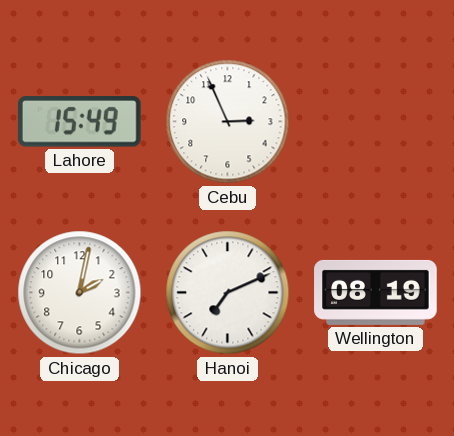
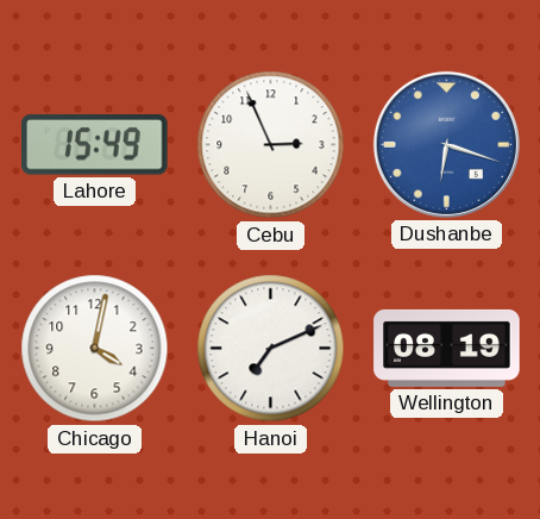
Dushanbe: none -> 6:18
Chicago: 2:02 -> 4:02
